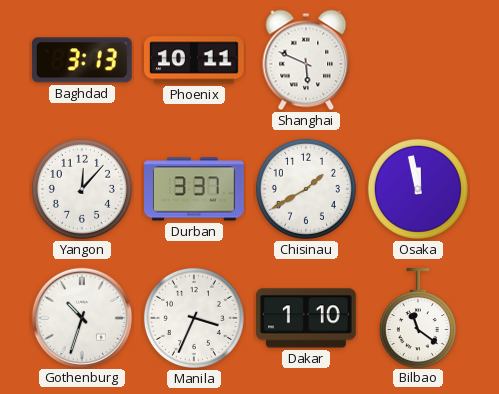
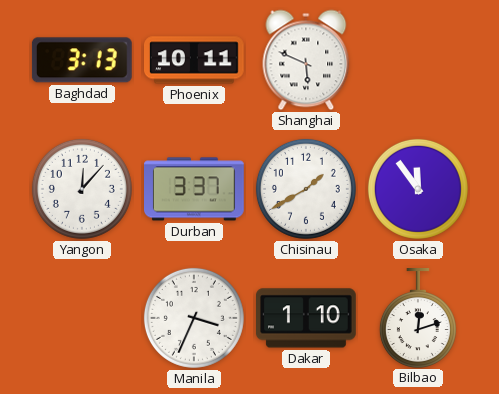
Osaka: 11:58 -> 11:54
Gothenburg: 10:33 -> none
Bilbao: 11:21 -> 12:12
